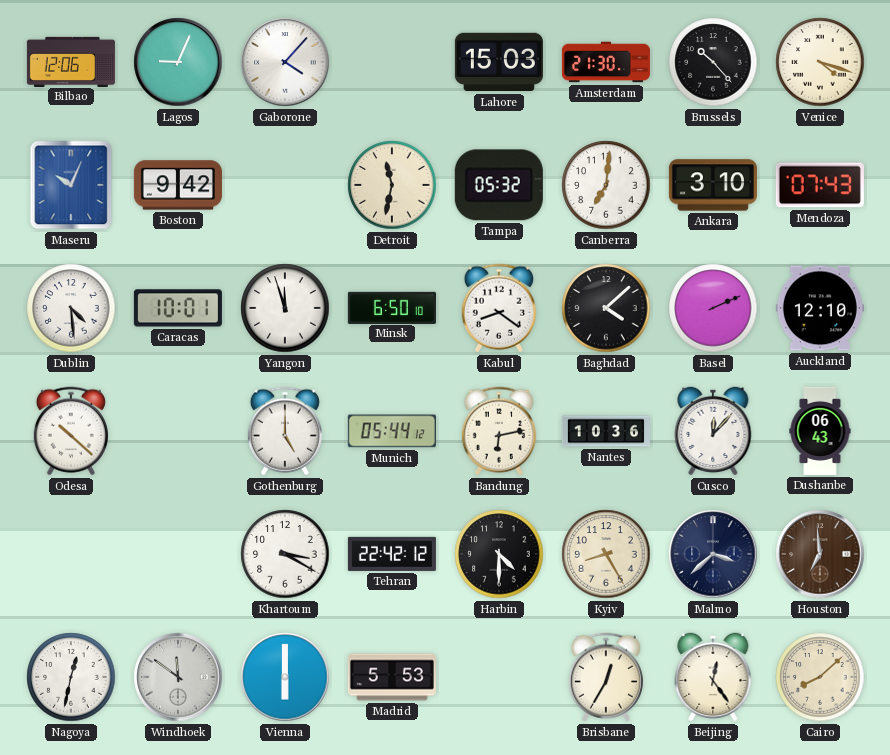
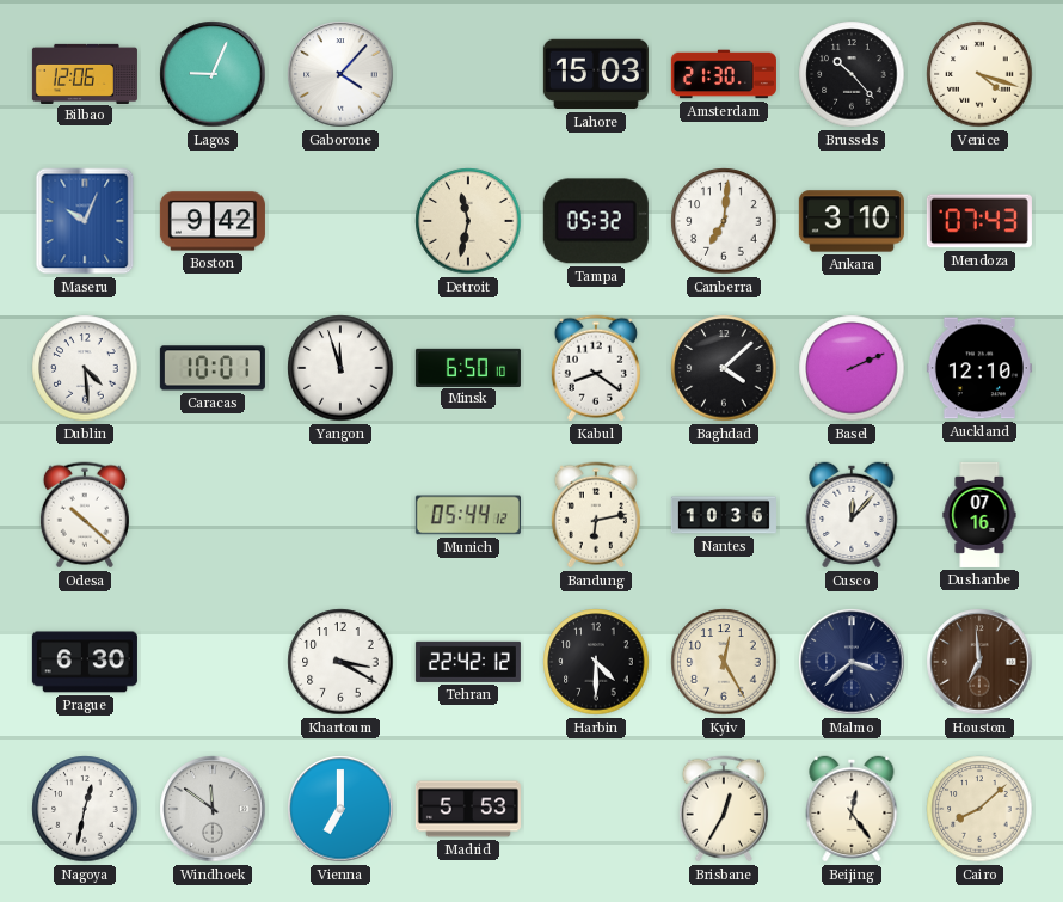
Gothenburg: 5:00 -> none
Dushanbe: 06:43 -> 07:16
Prague: none -> 6:30
Kyiv: 8:25 -> 12:25
Vienna: 6:00 -> 7:00
